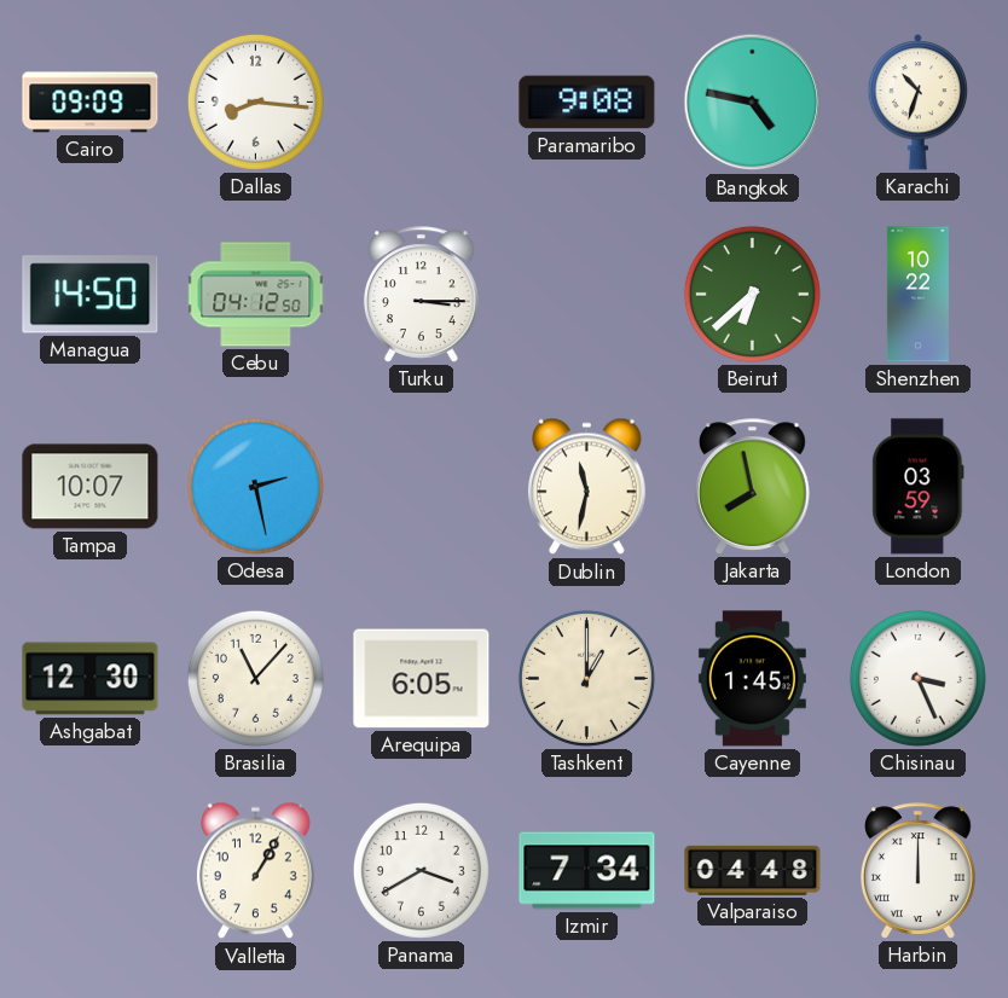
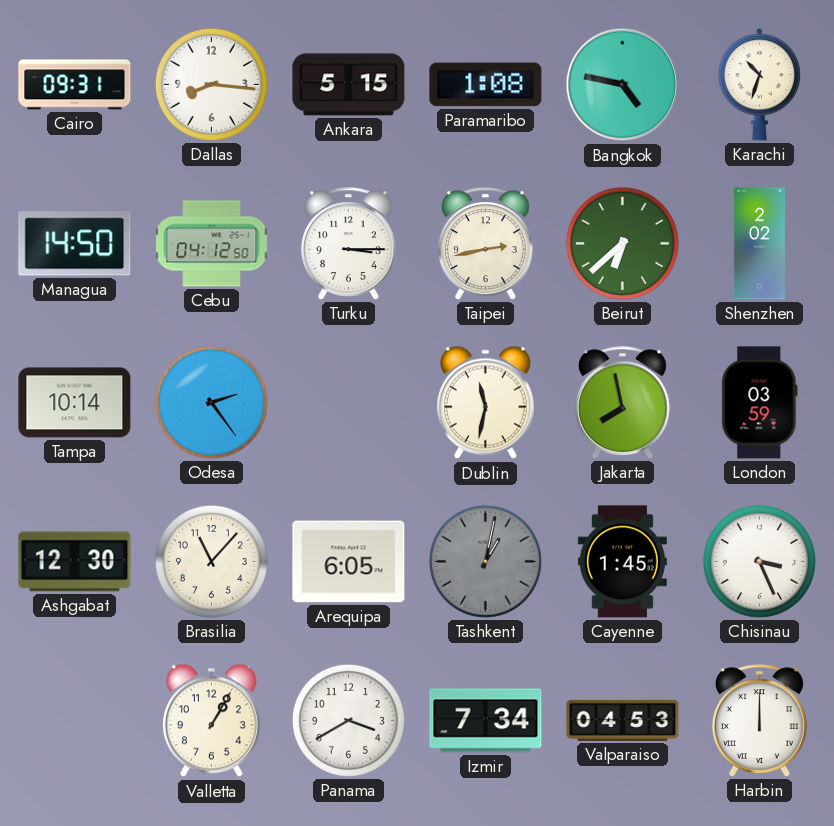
Cairo: 09:09 -> 09:31
Ankara: none -> 5:15
Paramaribo: 9:08 -> 1:08
Taipei: none -> 2:43
Shenzhen: 10:22 -> 2:02
Tampa: 10:07 -> 10:14
Odesa: 2:28 -> 2:24
Tashkent: 1:00 -> 1:02
Tashkent dial: cream -> grey
Valparaiso: 04:48 -> 04:53
